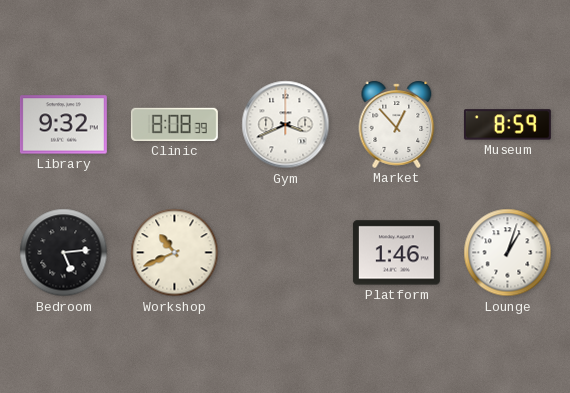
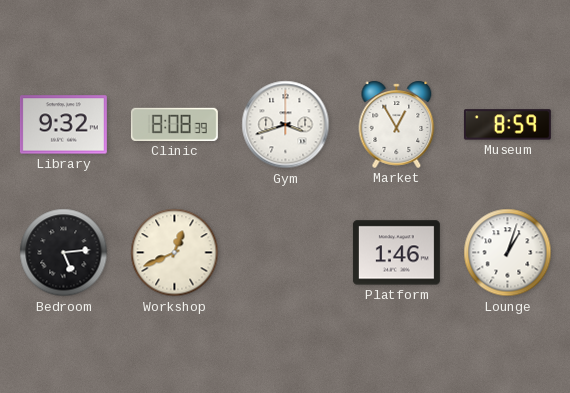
Gym: 3:41 -> 3:42
Market: 12:53 -> 12:55
Workshop: 10:41 -> 12:41
